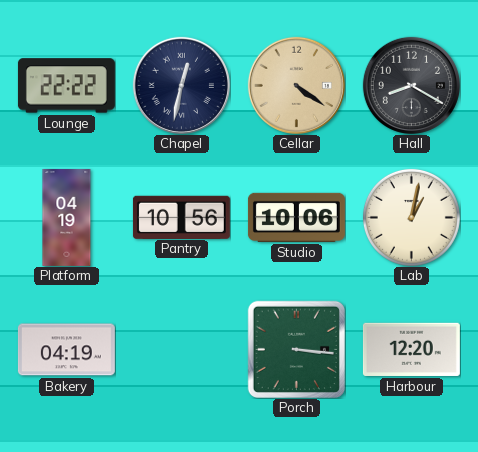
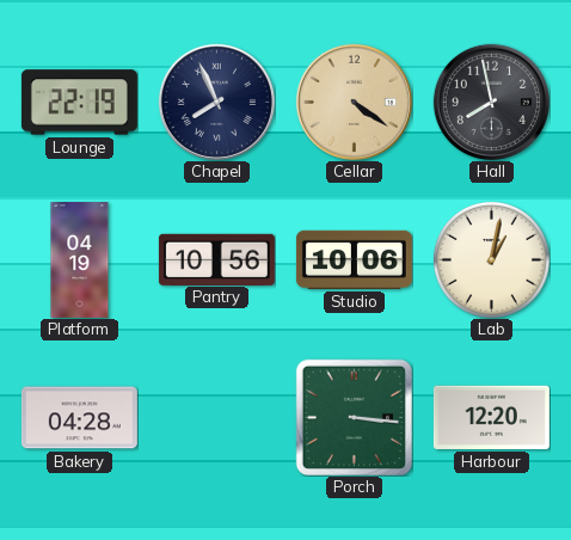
Lounge: 22:22 -> 22:19
Chapel: 12:32 -> 7:56
Hall: 8:20 -> 7:58
Bakery: 04:19 -> 04:28
